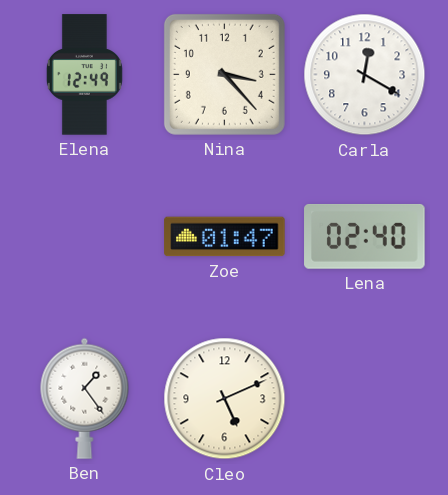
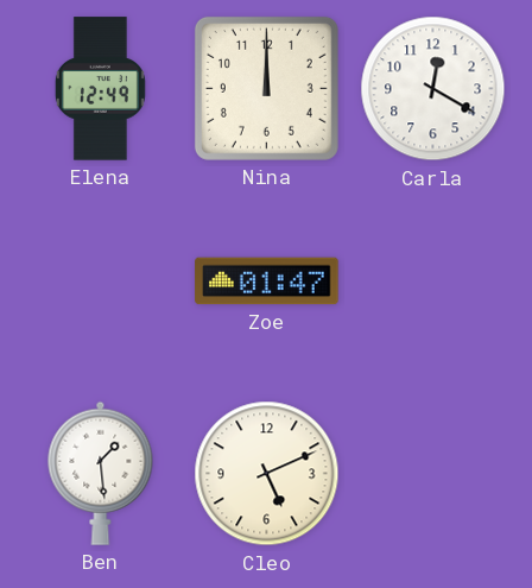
Nina: 3:23 -> 12:00
Lena: 02:40 -> none
Ben: 1:24 -> 1:29
